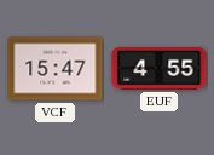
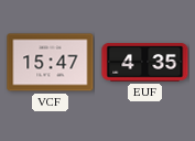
EUF: 4:55 -> 4:35
